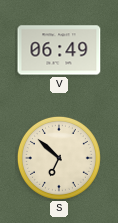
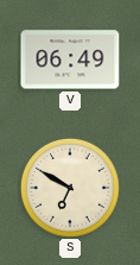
S: 6:52 -> 6:50
